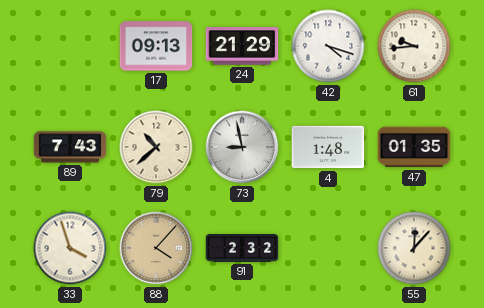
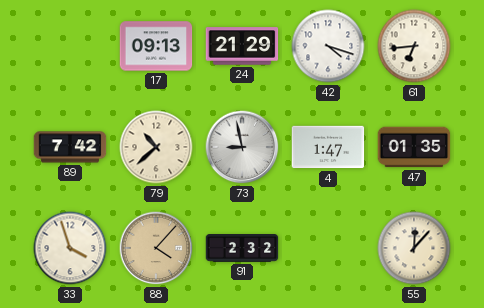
61: 9:44 -> 6:44
89: 7:43 -> 7:42
4: 1:48 -> 1:47
